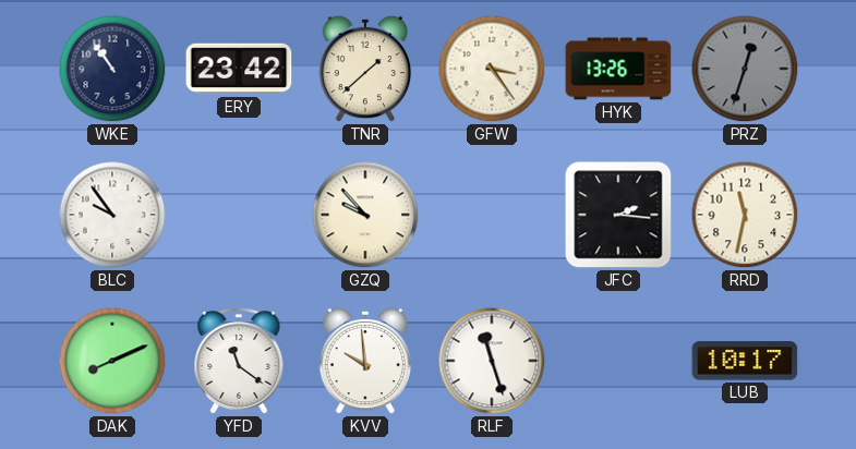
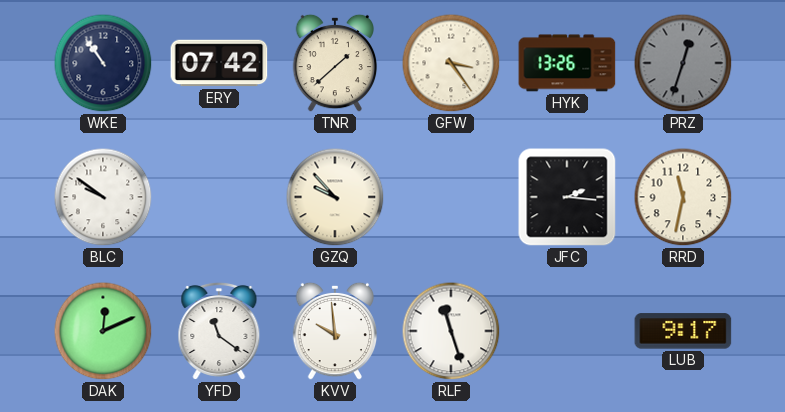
ERY: 23:42 -> 07:42
BLC: 9:54 -> 9:51
DAK: 8:11 -> 12:11
LUB: 10:17 -> 9:17
